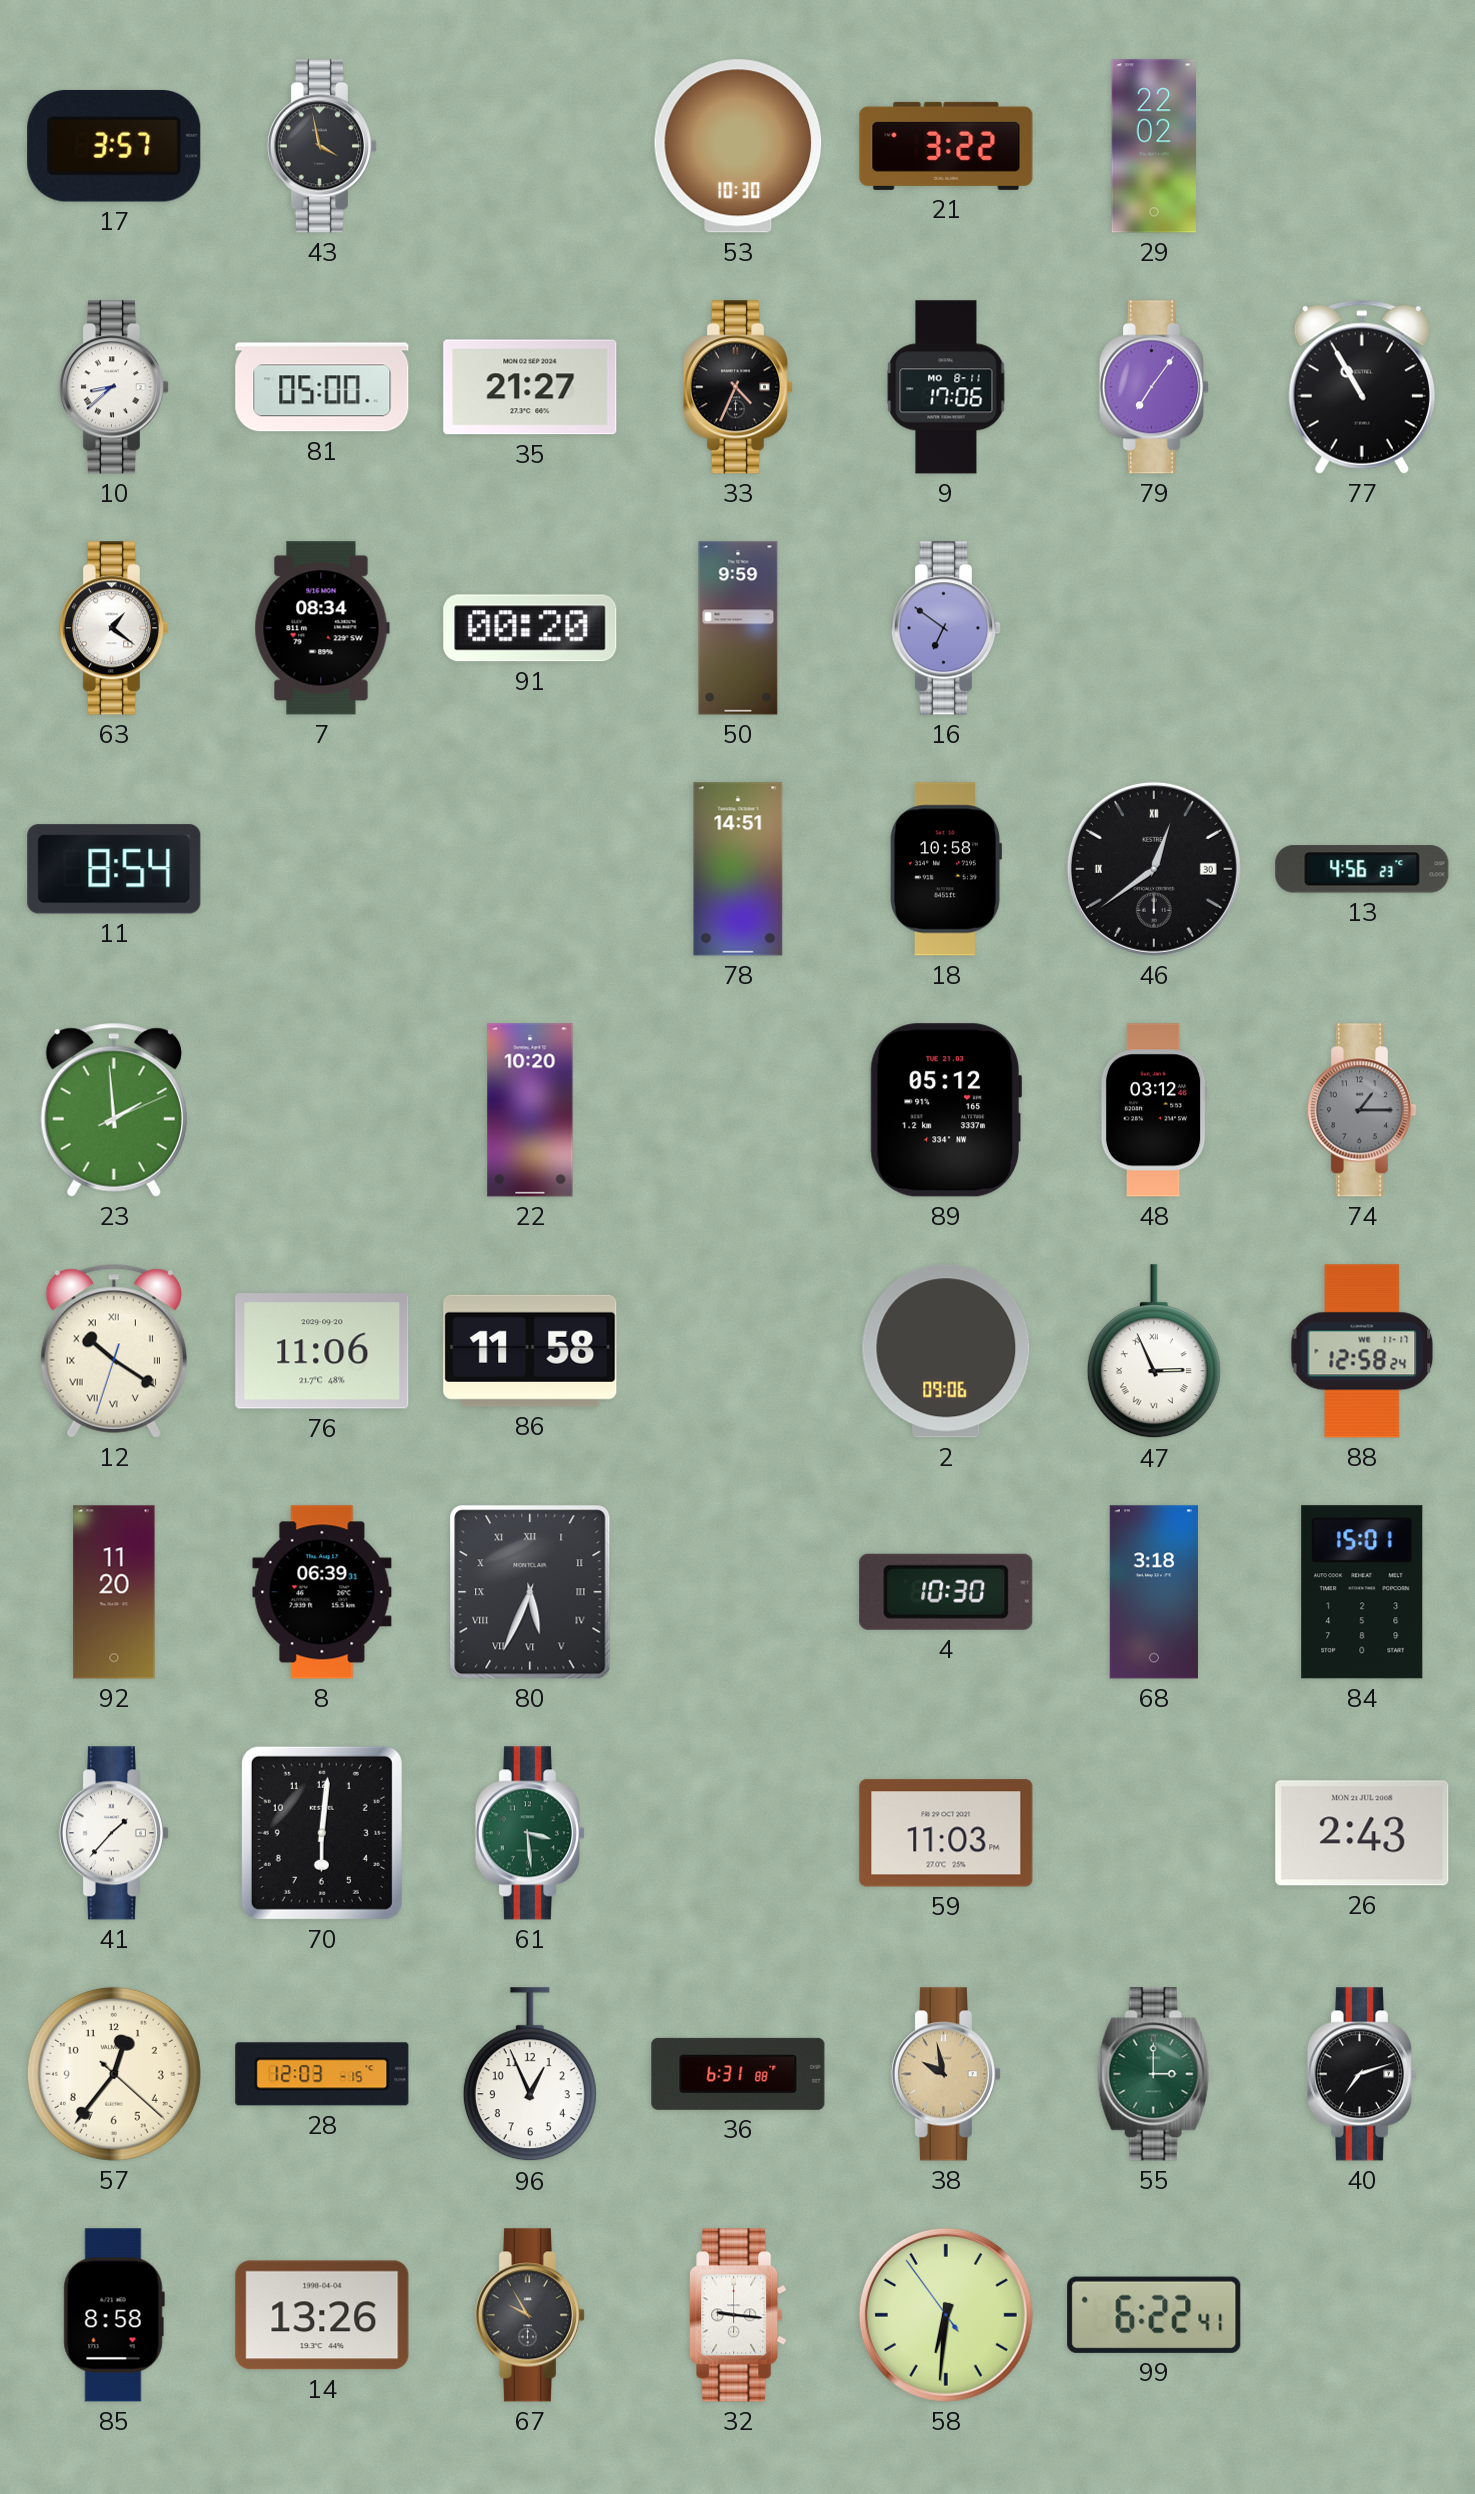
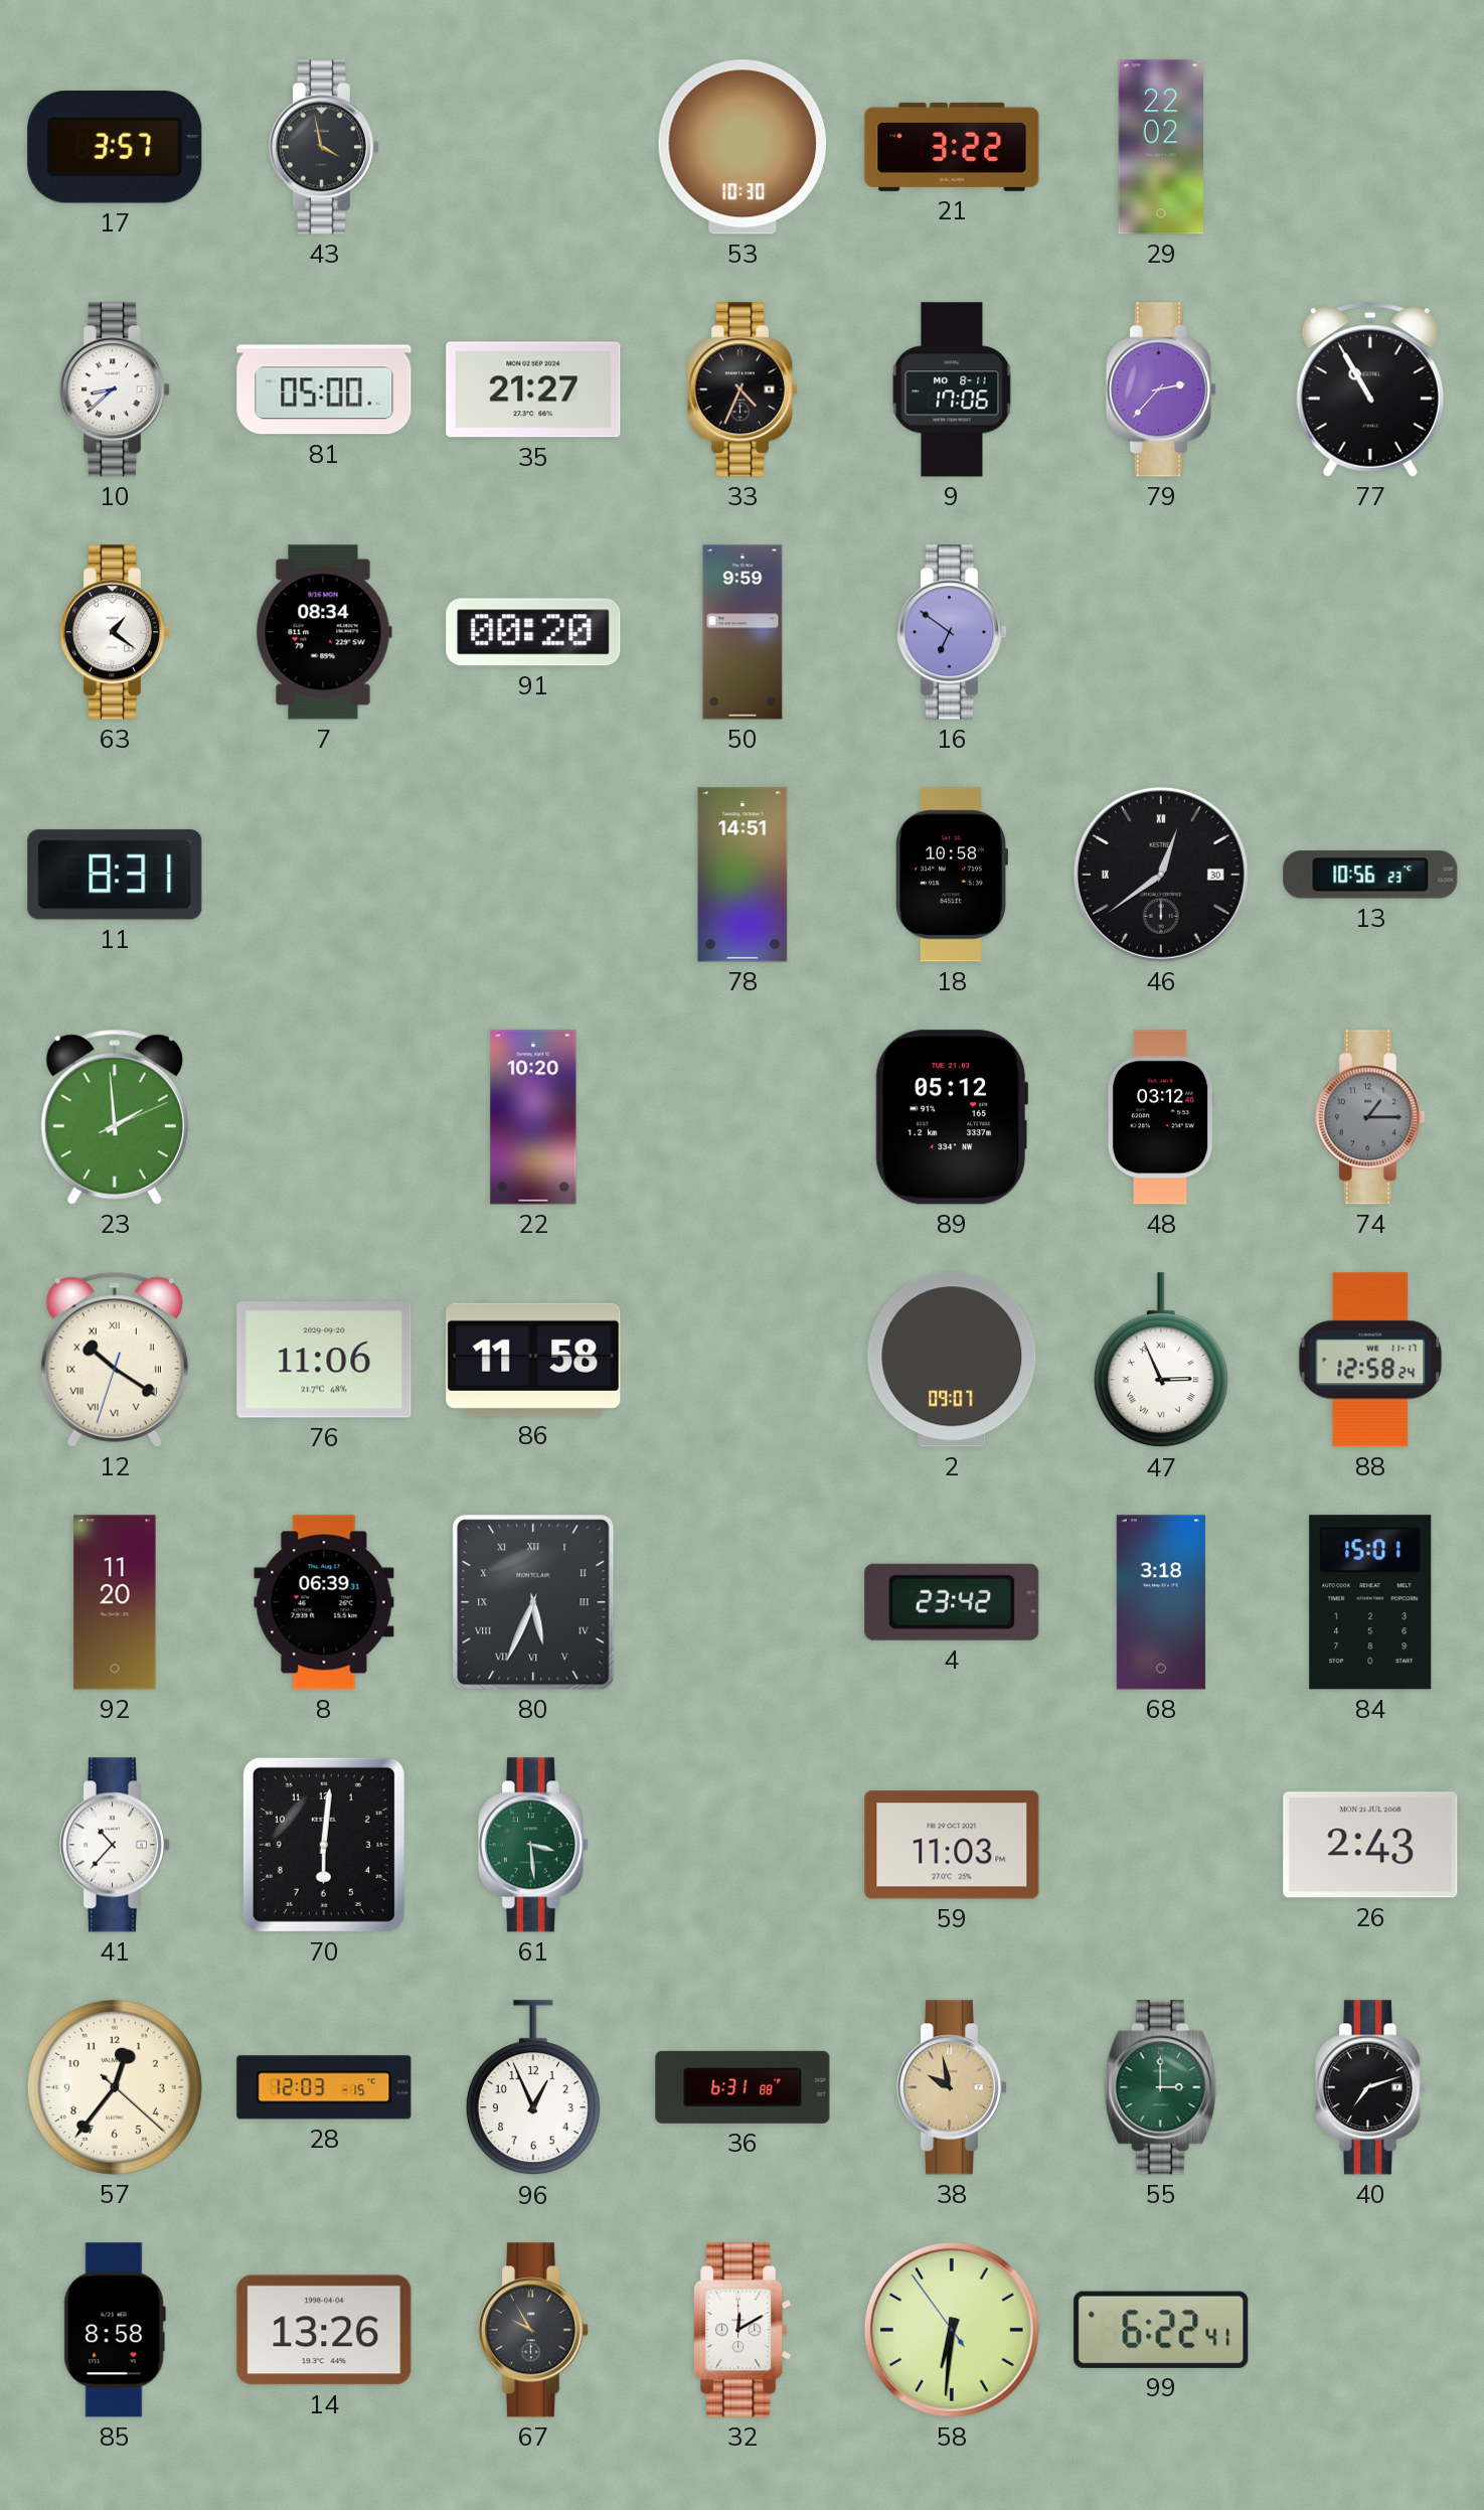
79: 7:06 -> 2:37
11: 8:54 -> 8:31
13: 4:56 -> 10:56
2: 09:06 -> 09:07
4: 10:30 -> 23:42
41: 1:37 -> 10:37
32: 9:16 -> 12:10
